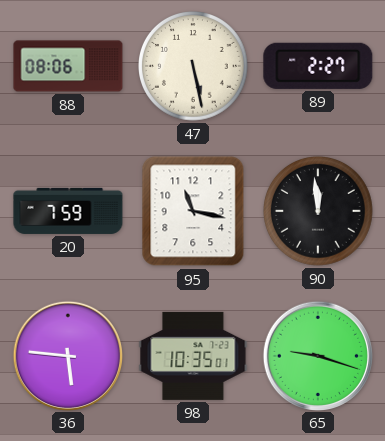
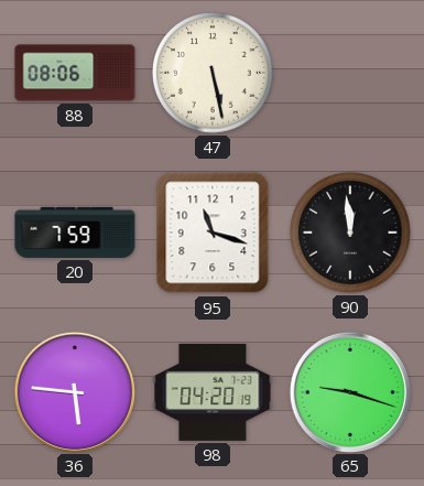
89: 2:27 -> none
95: 11:17 -> 11:18
98: 10:35 -> 04:20
